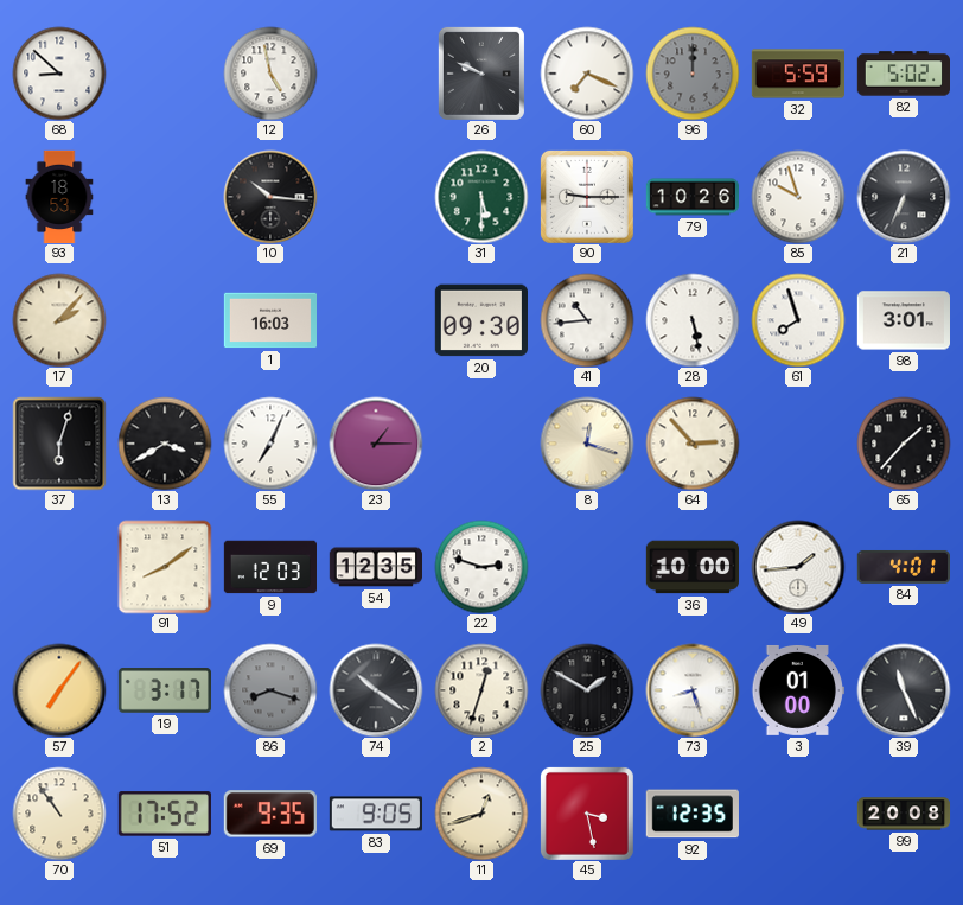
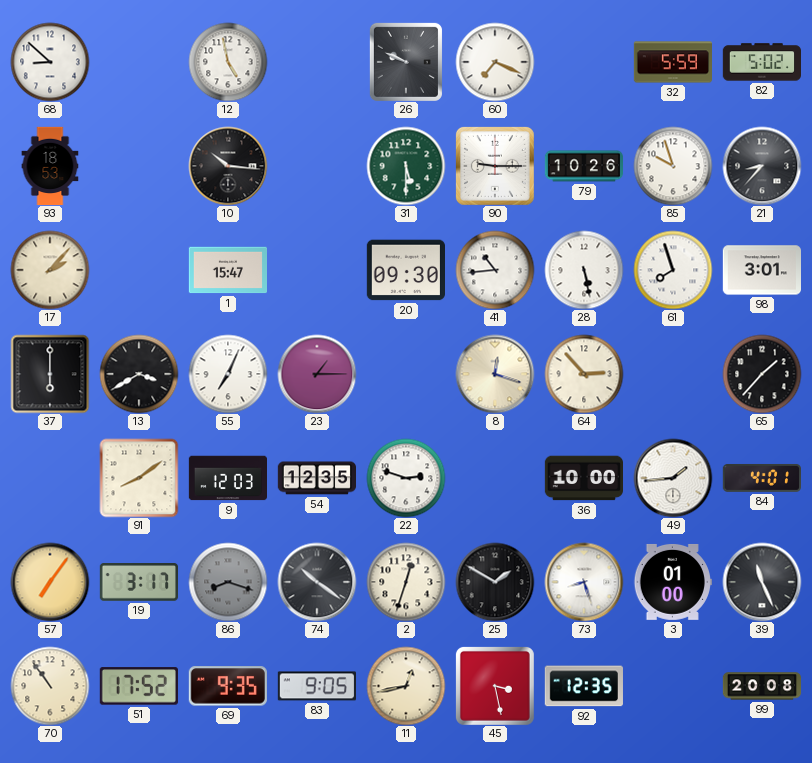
96: 12:00 -> none
21: 6:34 -> 8:37
1: 16:03 -> 15:47
37: 6:03 -> 6:00
11: 12:42 -> 12:43
